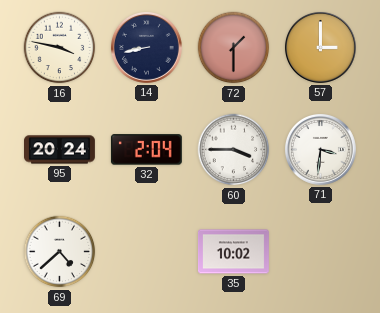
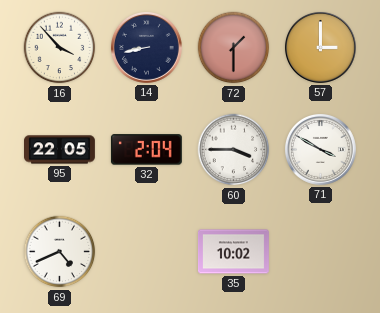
16: 3:47 -> 3:53
95: 20:24 -> 22:05
71: 3:31 -> 3:50
69: 4:38 -> 4:41
